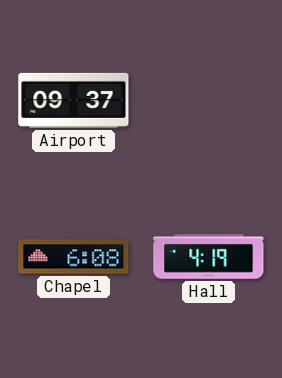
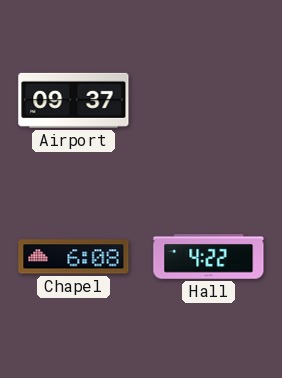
Hall: 4:19 -> 4:22
